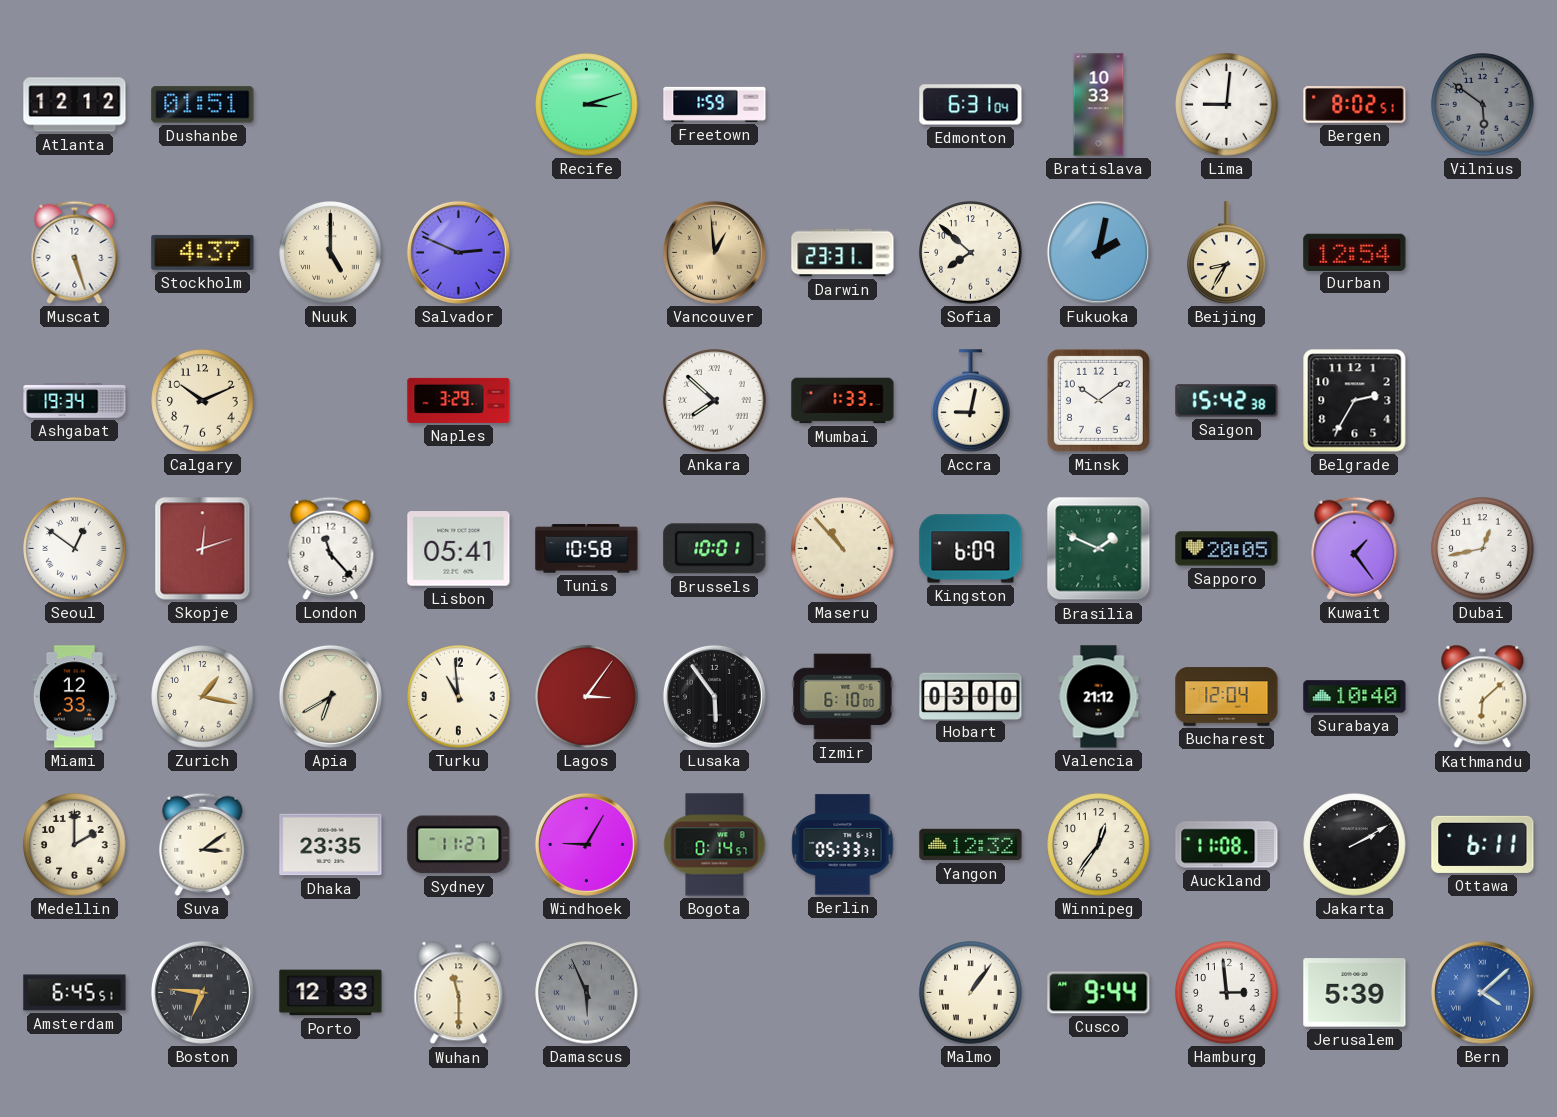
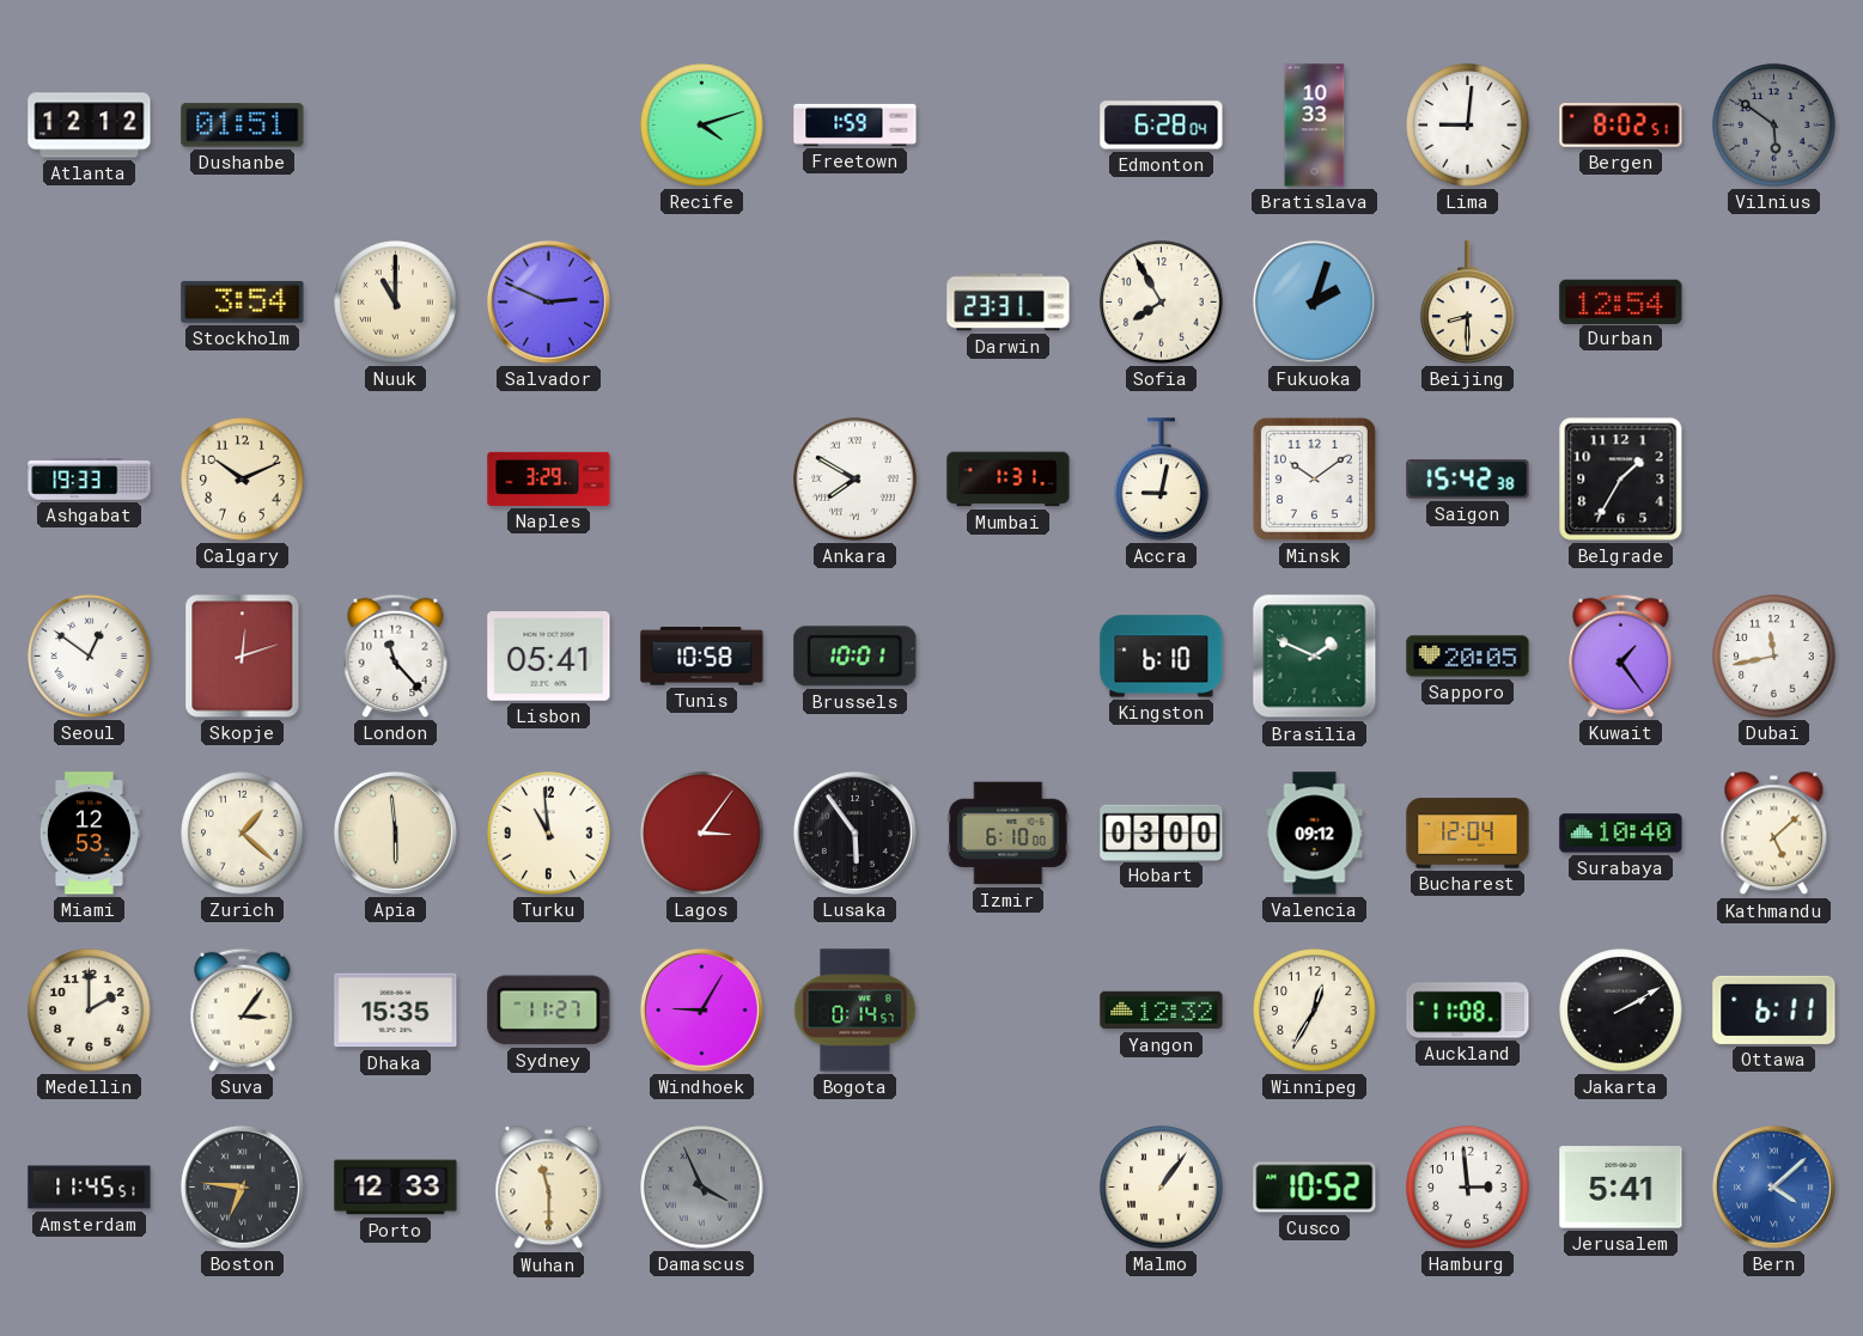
Recife: 3:12 -> 4:12
Edmonton: 6:31 -> 6:28
Muscat: 5:27 -> none
Stockholm: 4:37 -> 3:54
Nuuk: 5:00 -> 11:00
Vancouver: 12:59 -> none
Sofia: 7:52 -> 7:55
Fukuoka: 2:02 -> 2:03
Beijing: 8:35 -> 8:30
Ashgabat: 19:34 -> 19:33
Ankara: 7:52 -> 7:50
Mumbai: 1:33 -> 1:31
Belgrade: 2:35 -> 1:35
Maseru: 10:53 -> none
Kingston: 6:09 -> 6:10
Dubai: 12:43 -> 11:43
Miami: 12:33 -> 12:53
Zurich: 1:17 -> 1:22
Apia: 6:40 -> 5:59
Valencia: 21:12 -> 09:12
Kathmandu: 6:08 -> 5:08
Suva: 3:09 -> 3:06
Dhaka: 23:35 -> 15:35
Berlin: 05:33 -> none
Winnipeg: 12:36 -> 12:35
Amsterdam: 6:45 -> 11:45
Damascus: 5:56 -> 3:56
Cusco: 9:44 -> 10:52
Jerusalem: 5:39 -> 5:41
